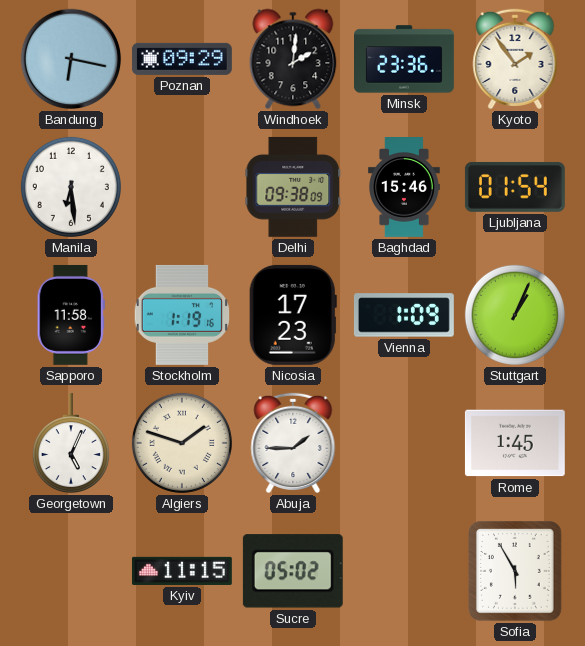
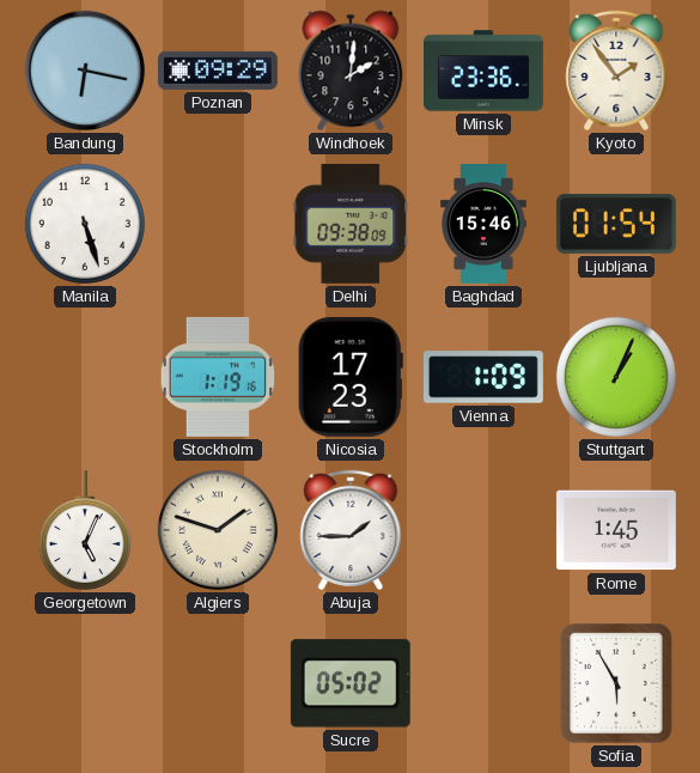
Manila: 6:29 -> 5:27
Sapporo: 11:58 -> none
Kyiv: 11:15 -> none
